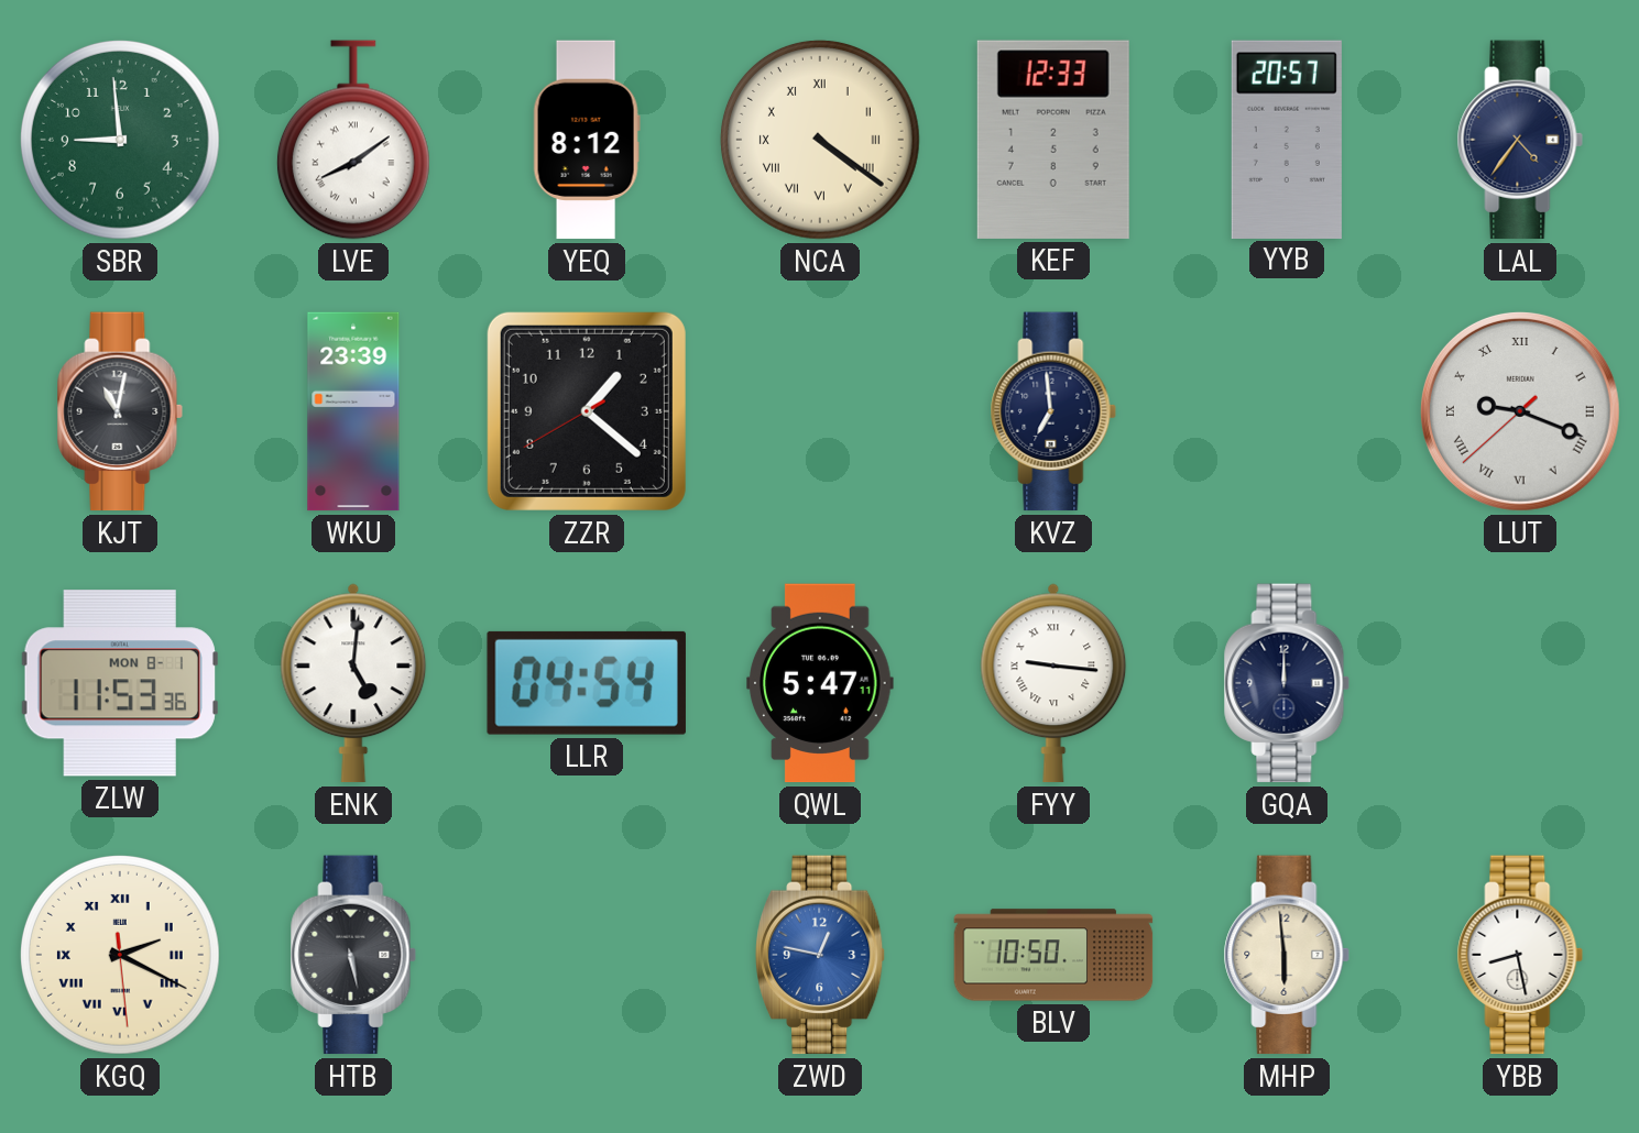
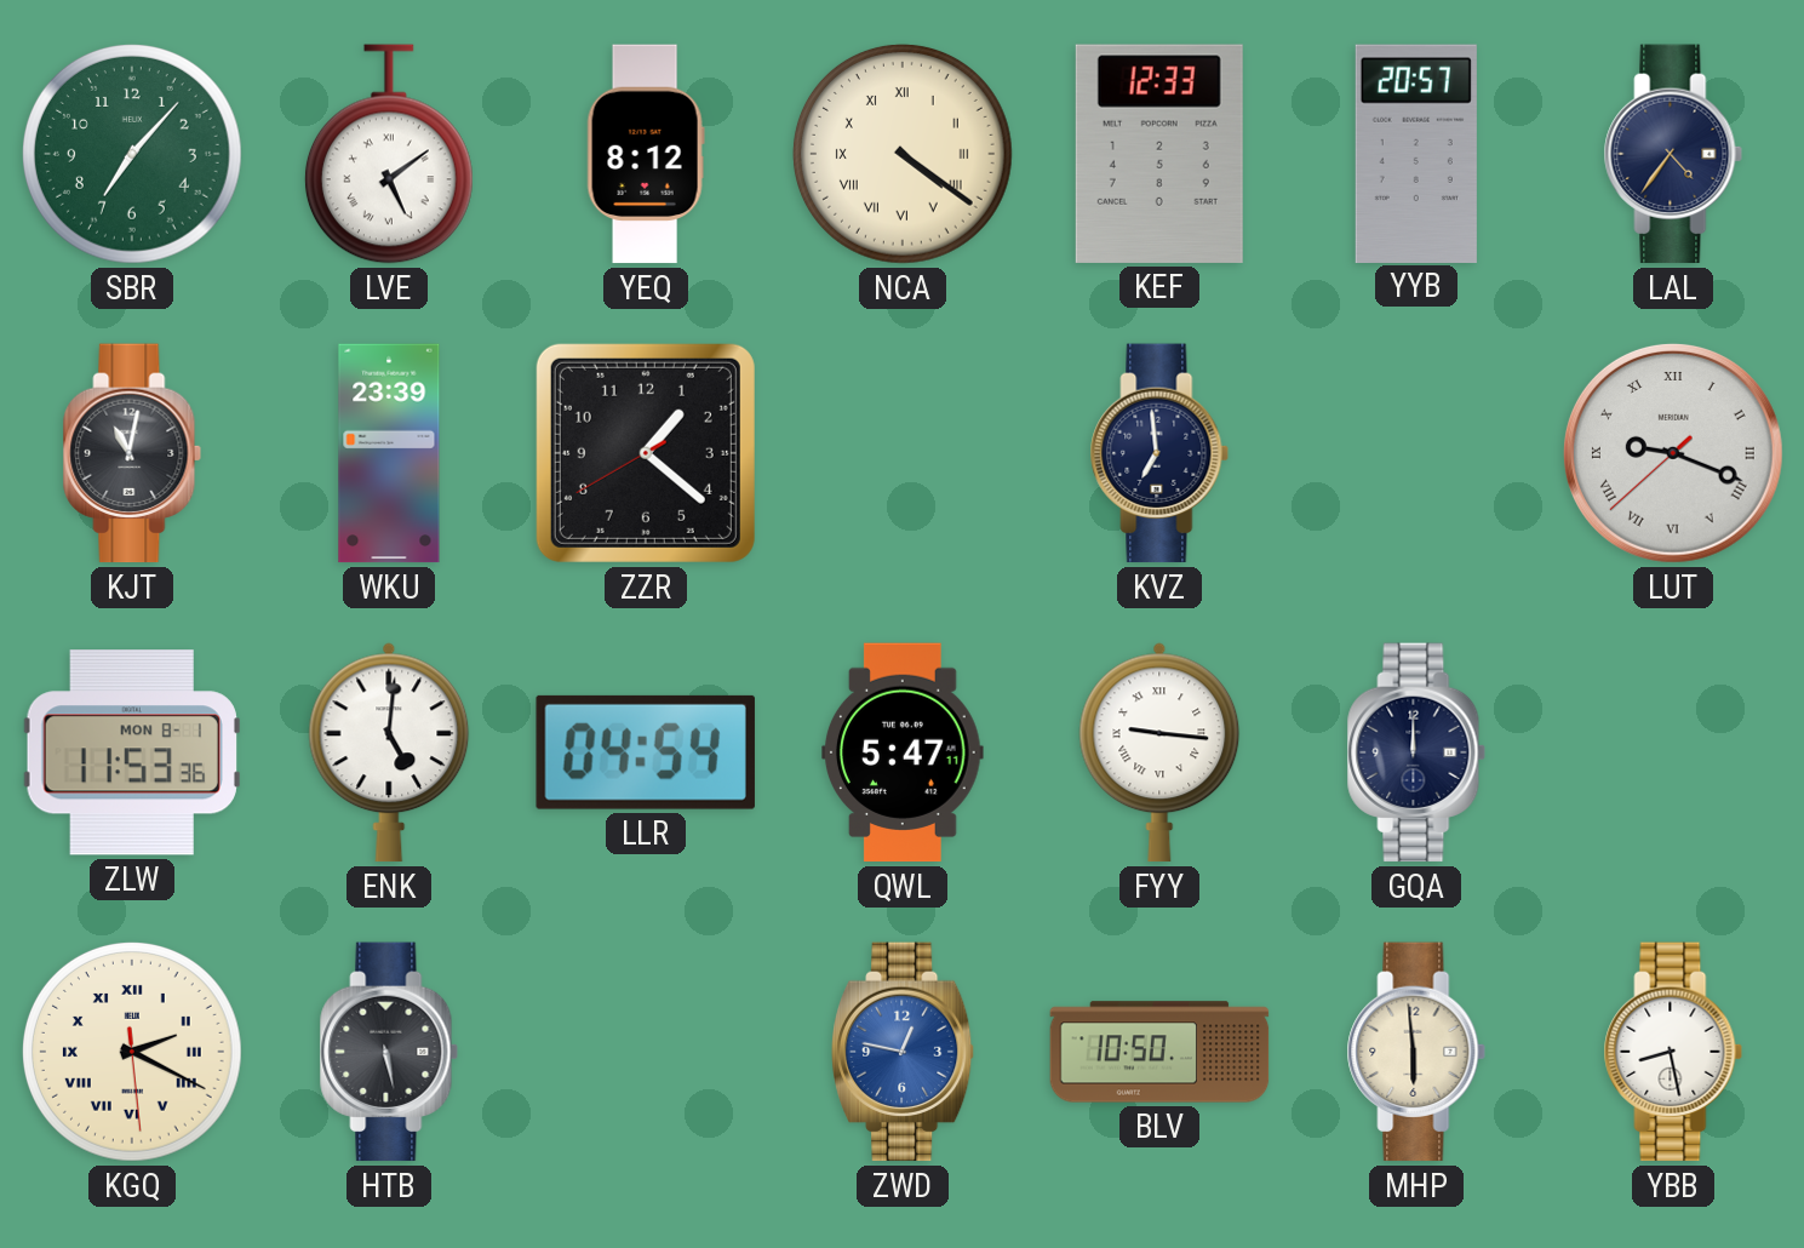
SBR: 8:59 -> 7:07
LVE: 8:09 -> 5:09
